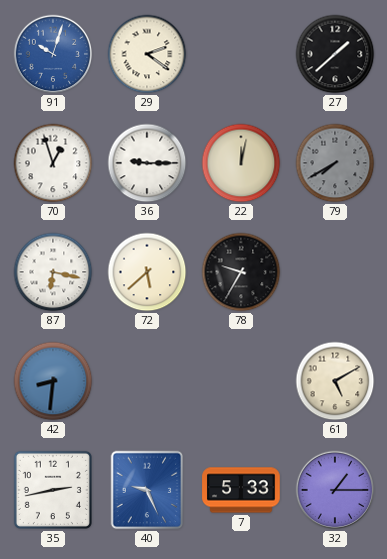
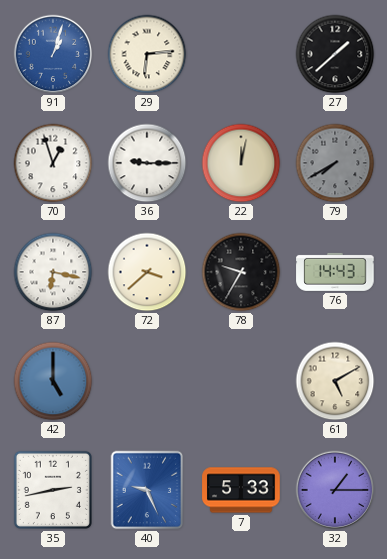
91: 10:03 -> 1:03
29: 2:21 -> 6:14
72: 5:38 -> 3:38
76: none -> 14:43
42: 8:31 -> 5:00
